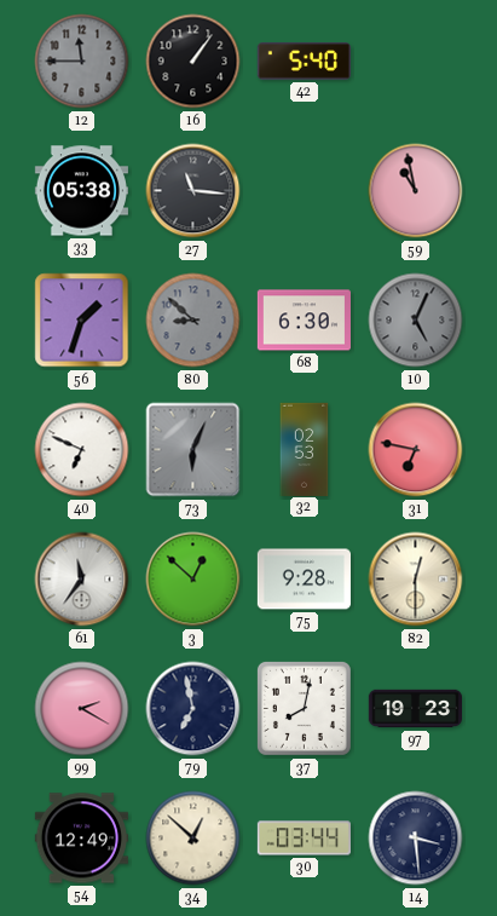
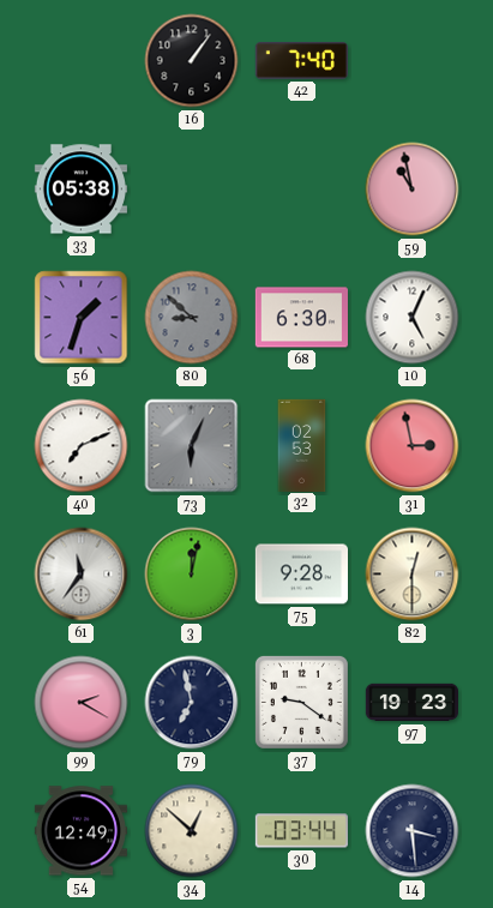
12: 11:45 -> none
42: 5:40 -> 7:40
27: 11:16 -> none
10 dial: grey -> white
40: 6:49 -> 7:11
31: 6:47 -> 2:58
3: 12:52 -> 12:02
37: 8:02 -> 9:21
